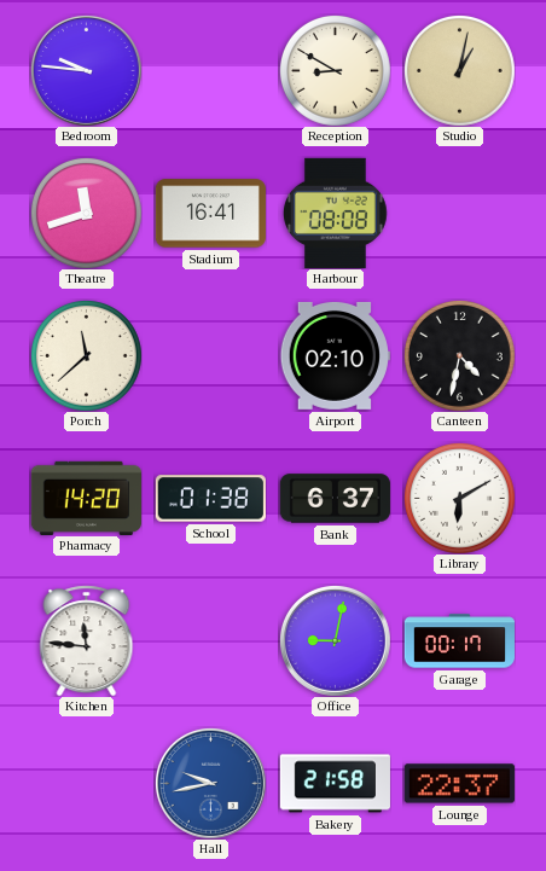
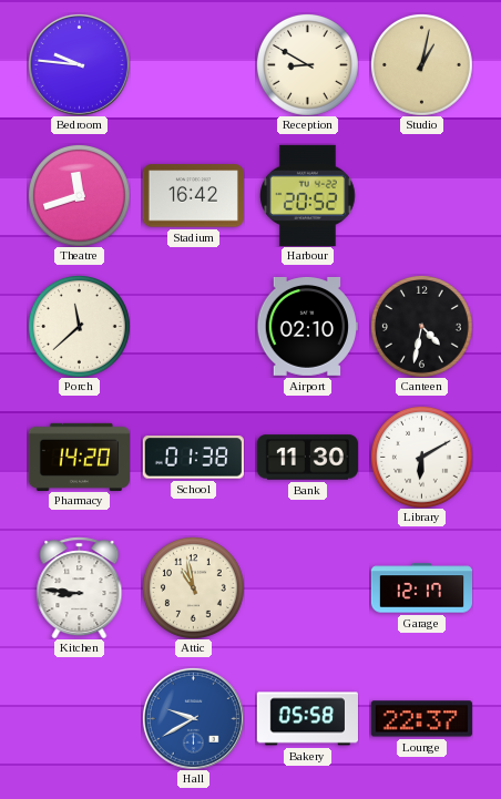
Stadium: 16:41 -> 16:42
Harbour: 08:08 -> 20:52
Bank: 6:37 -> 11:30
Kitchen: 11:46 -> 8:46
Attic: none -> 10:58
Office: 9:02 -> none
Garage: 00:17 -> 12:17
Hall: 9:43 -> 9:40
Bakery: 21:58 -> 05:58
